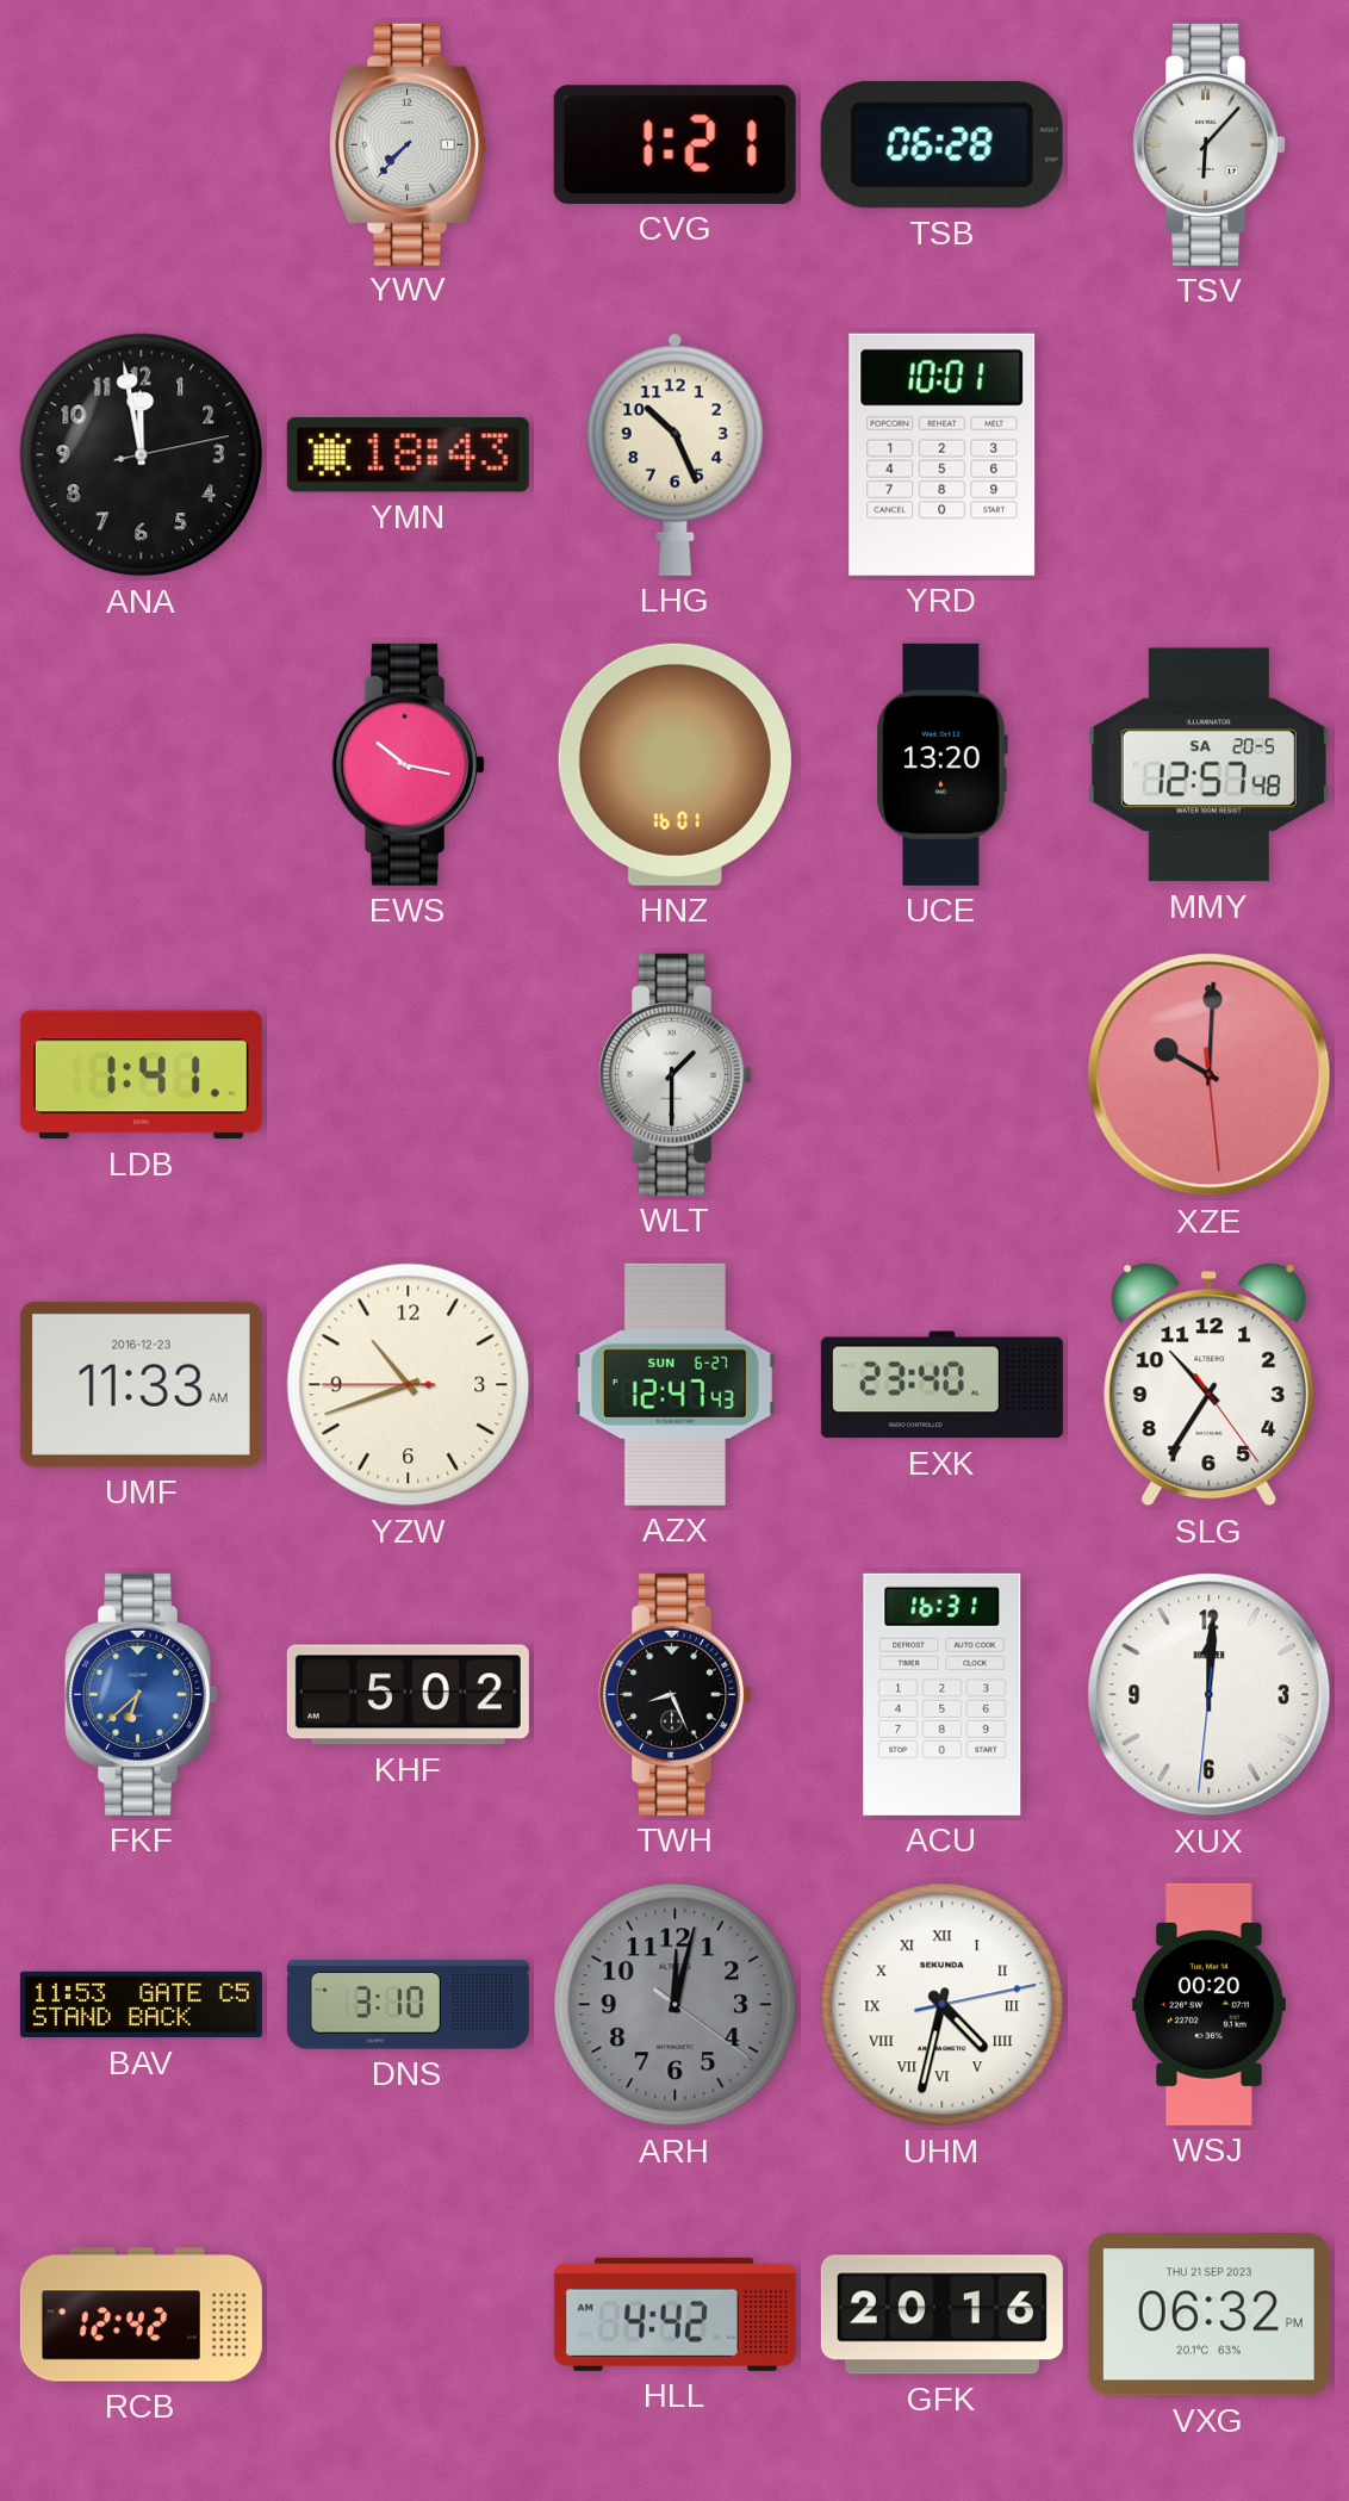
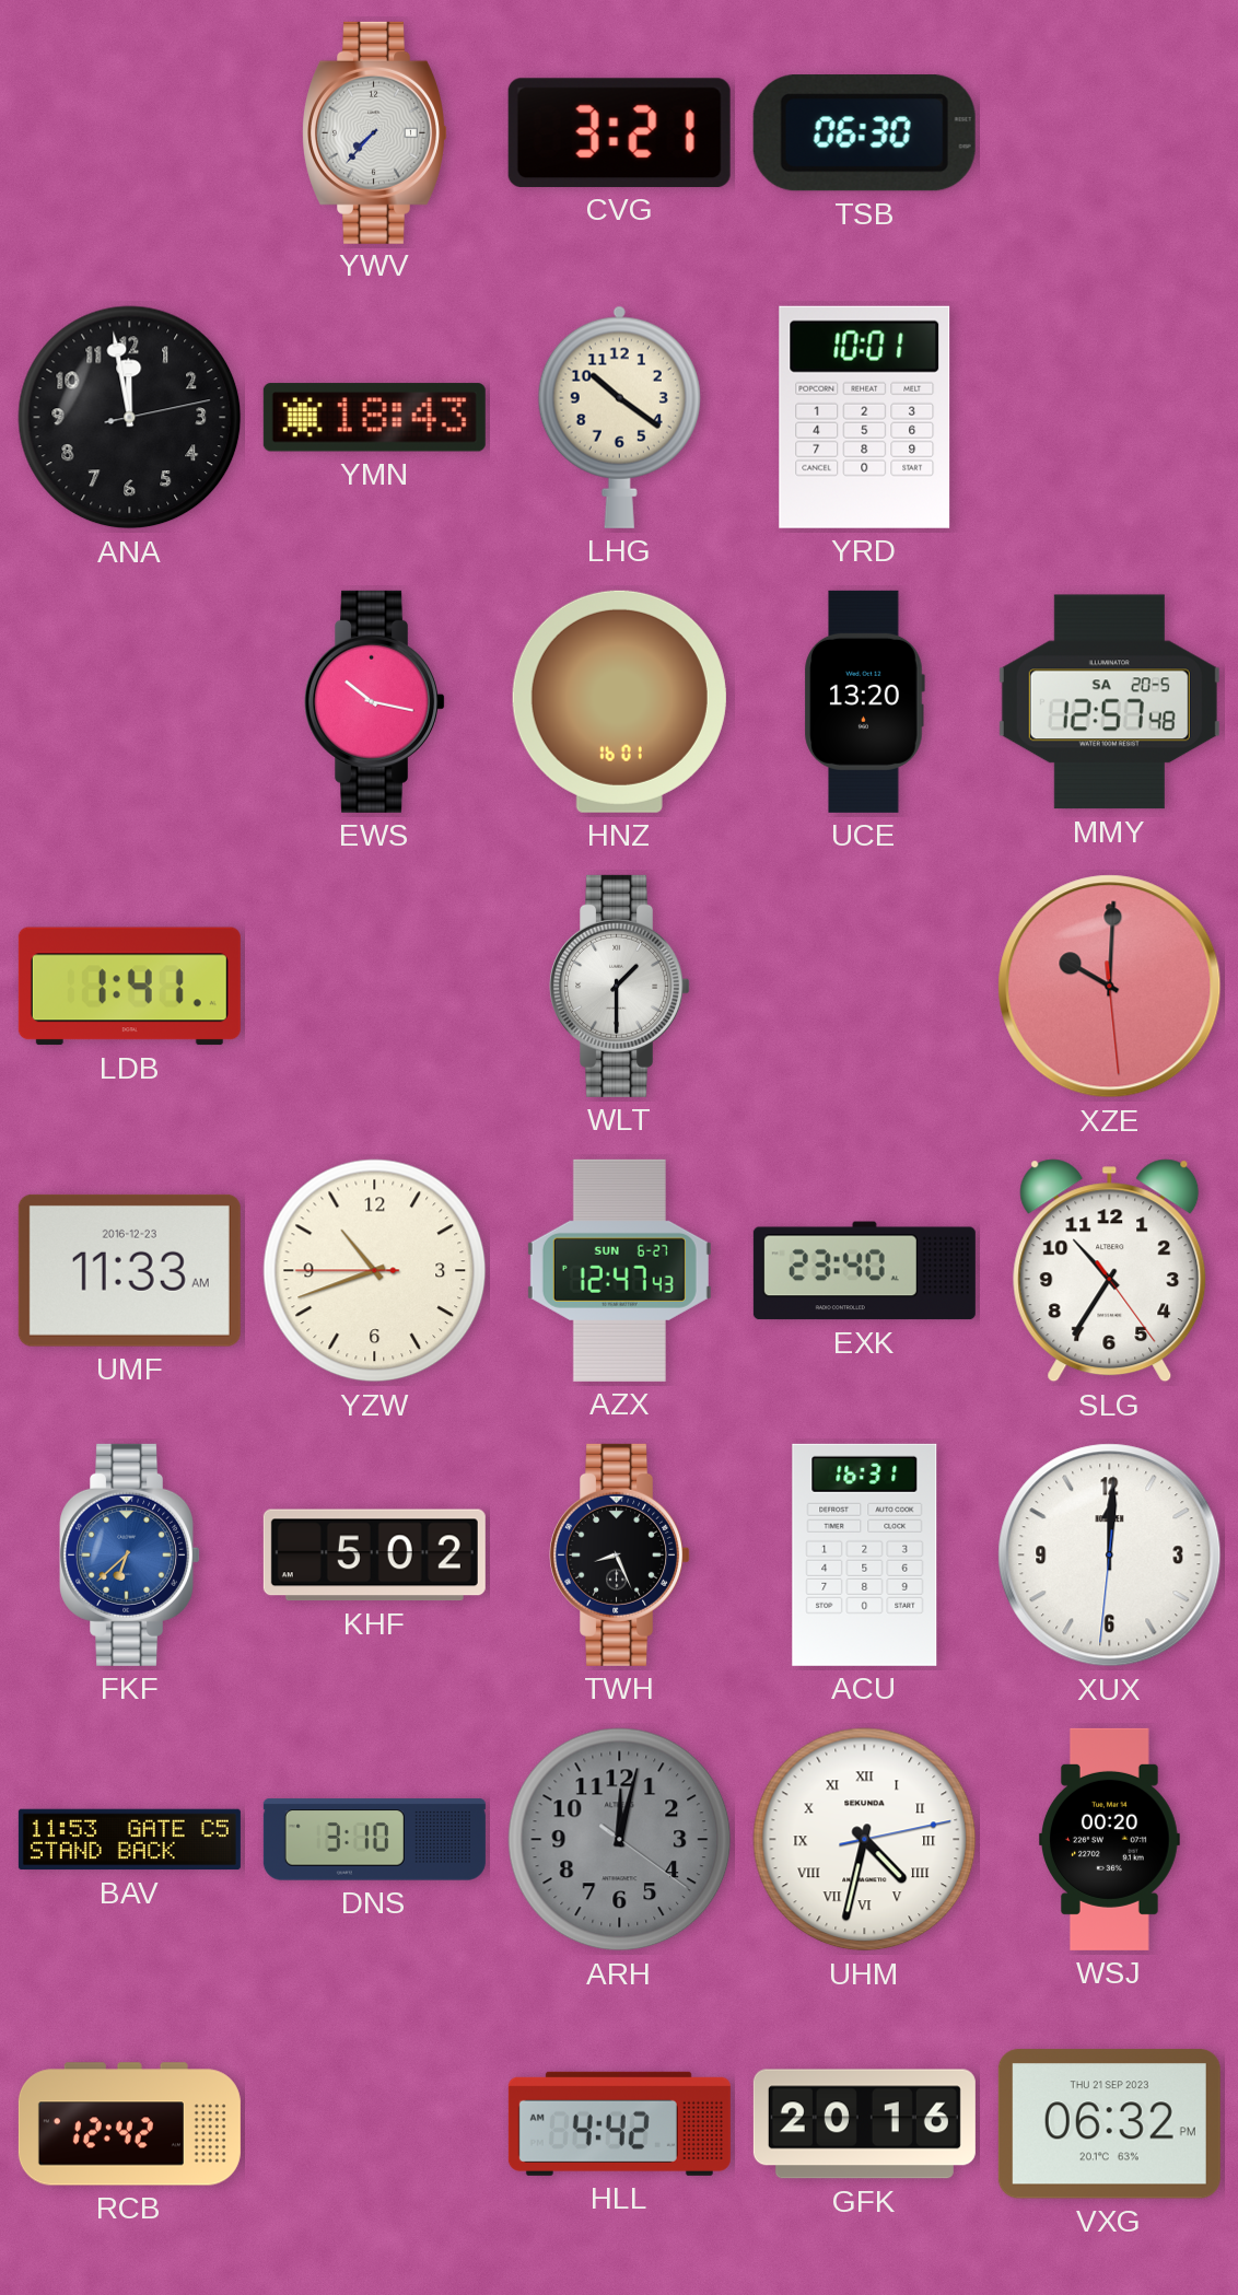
CVG: 1:21 -> 3:21
TSB: 06:28 -> 06:30
TSV: 6:07 -> none
LHG: 10:26 -> 10:21
